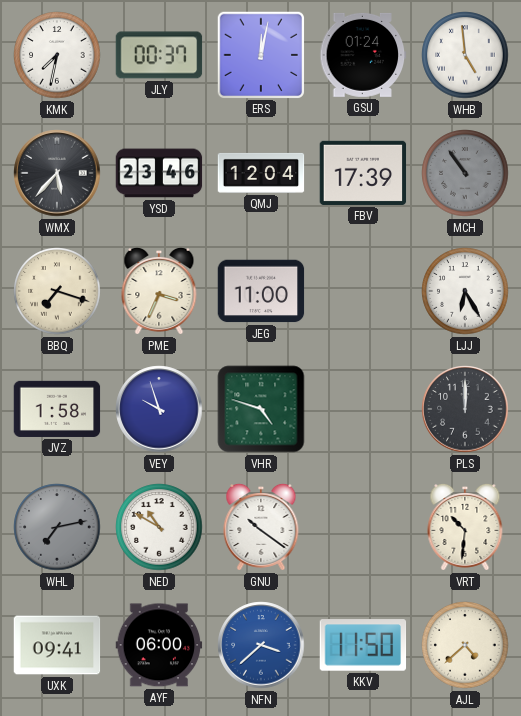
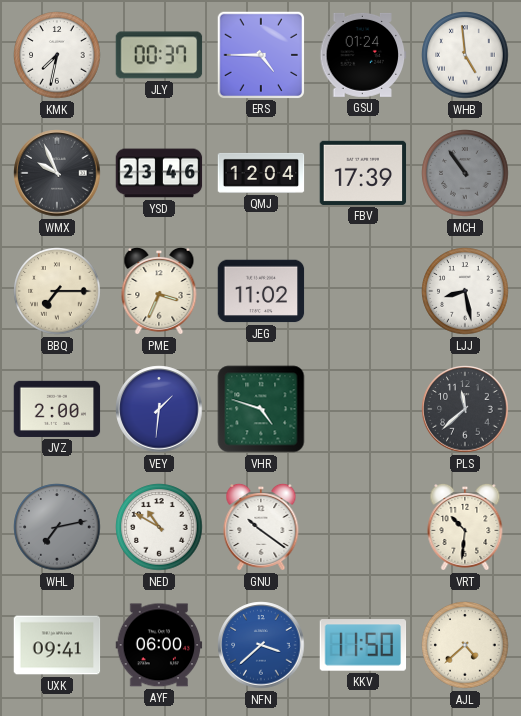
ERS: 12:02 -> 4:45
WMX: 5:37 -> 9:56
BBQ: 7:18 -> 7:15
JEG: 11:00 -> 11:02
LJJ: 6:25 -> 8:28
JVZ: 1:58 -> 2:00
VEY: 9:57 -> 1:31
PLS: 12:00 -> 11:38
